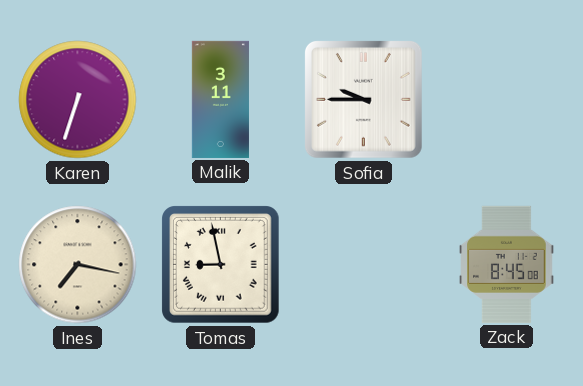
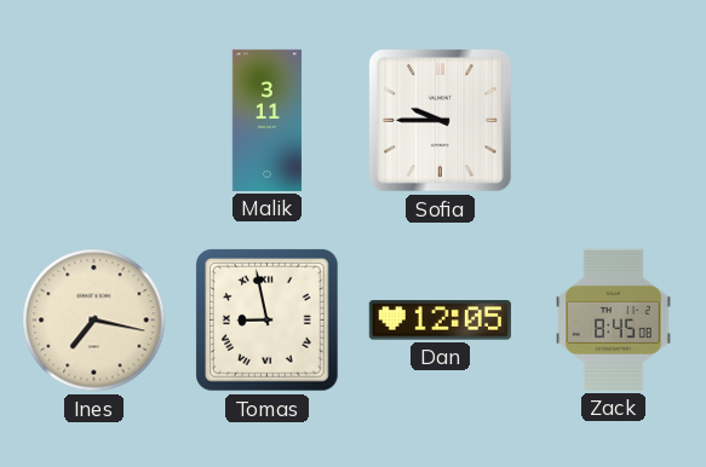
Karen: 6:33 -> none
Dan: none -> 12:05
